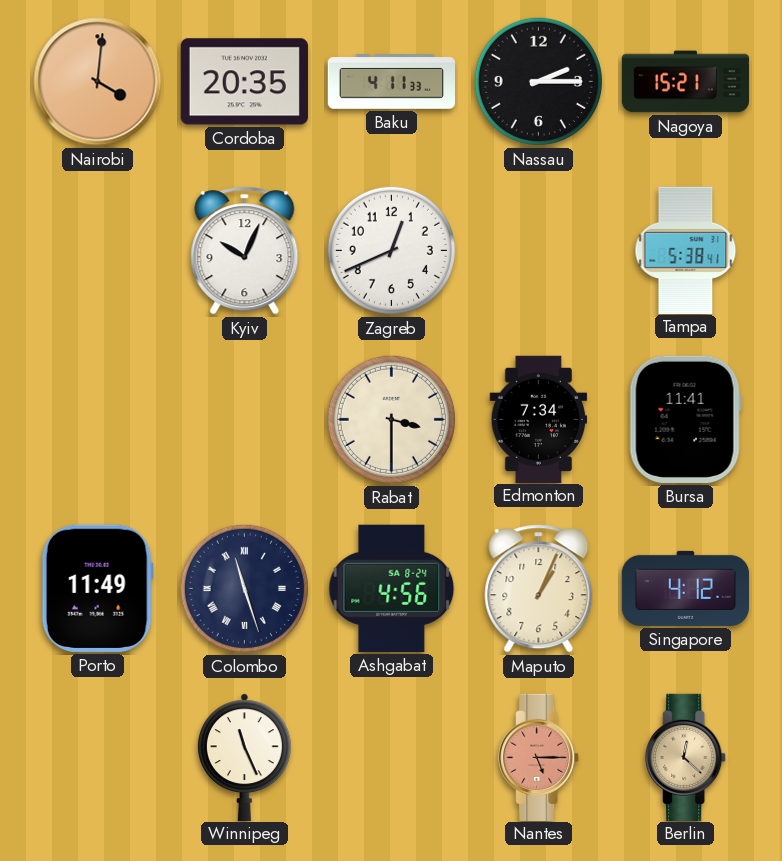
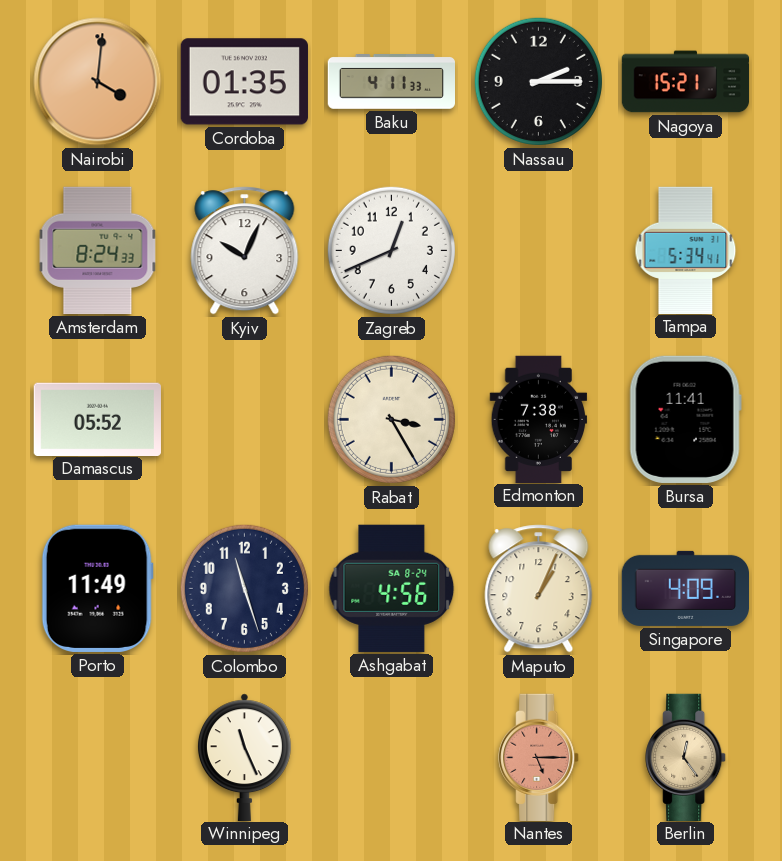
Cordoba: 20:35 -> 01:35
Amsterdam: none -> 8:24
Tampa: 5:38 -> 5:34
Damascus: none -> 05:52
Rabat: 3:30 -> 3:25
Edmonton: 7:34 -> 7:38
Colombo numerals: Roman -> Arabic
Singapore: 4:12 -> 4:09
Berlin: 12:22 -> 12:24
